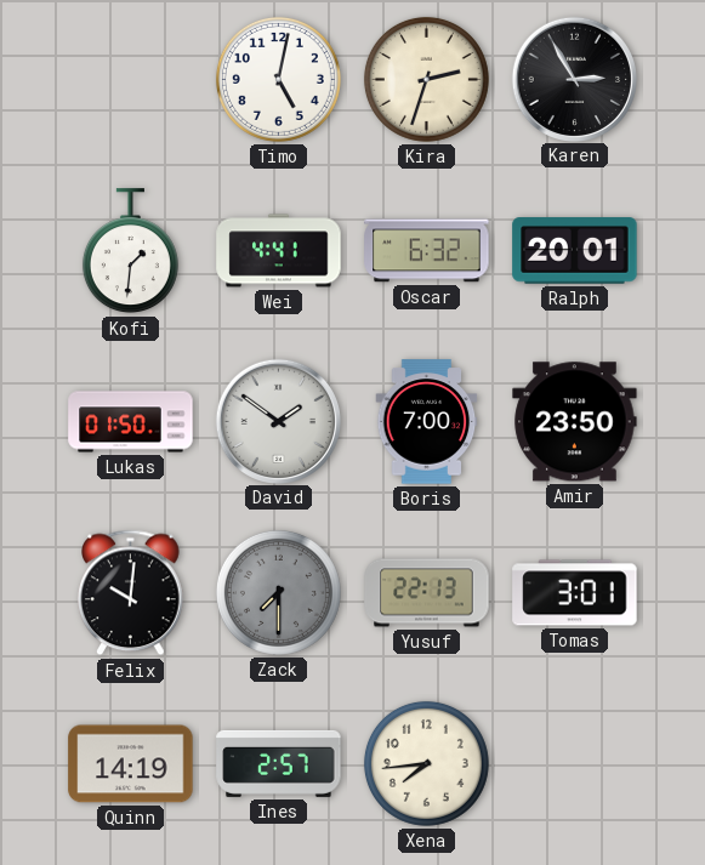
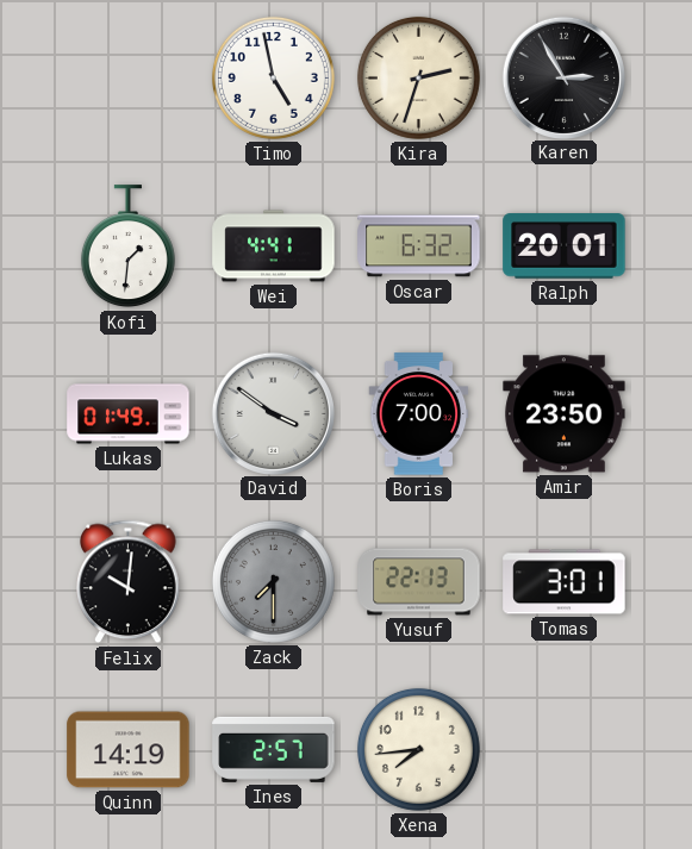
Timo: 5:02 -> 4:58
Lukas: 01:50 -> 01:49
David: 1:51 -> 3:51
